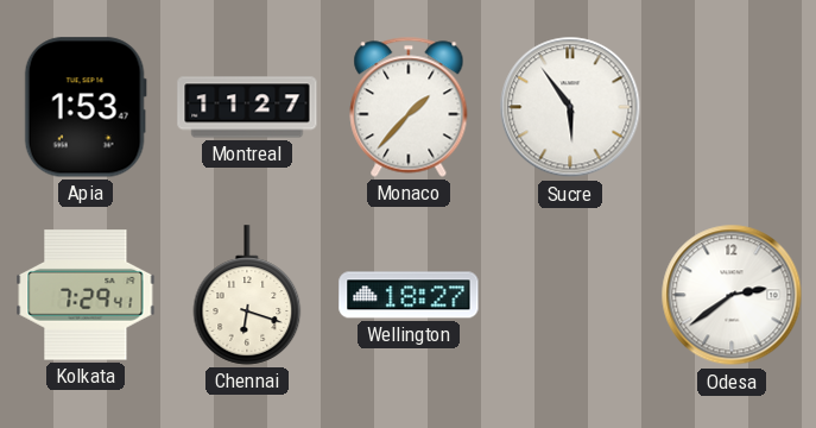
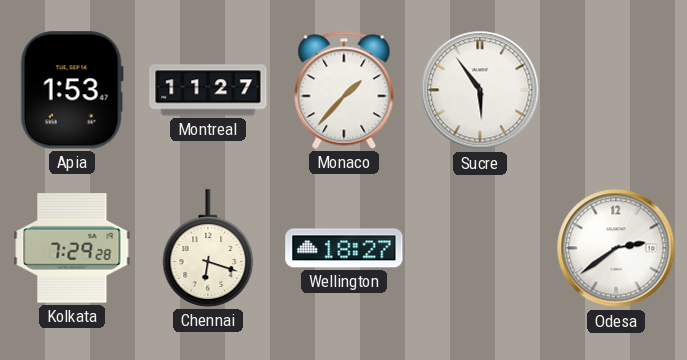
Kolkata: 7:29:41 -> 7:29:28
